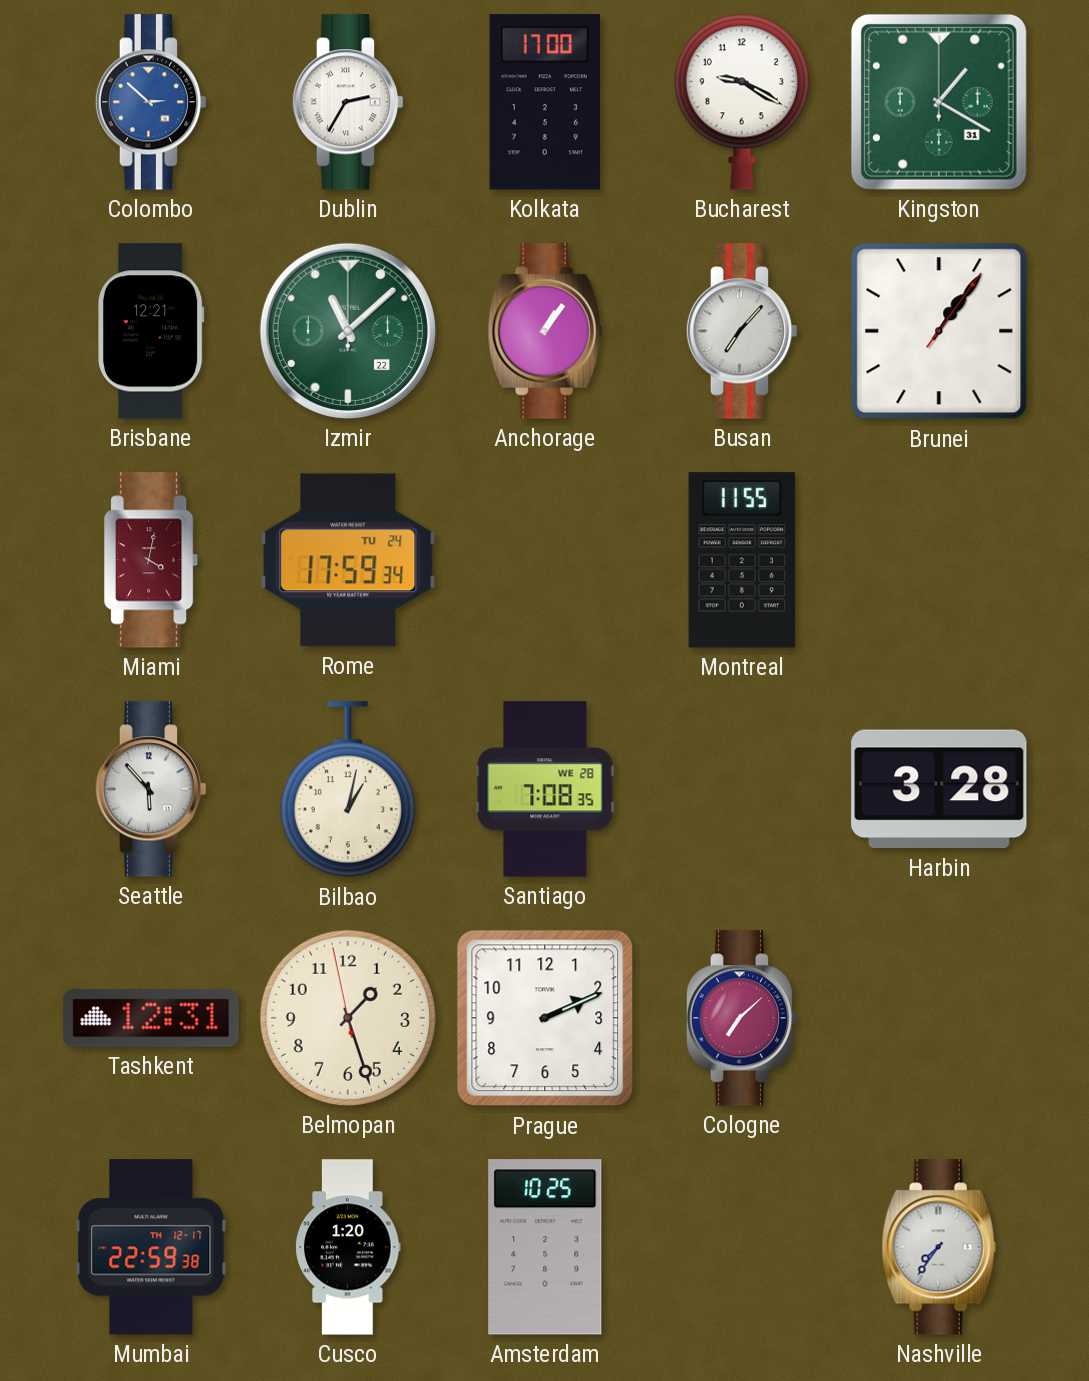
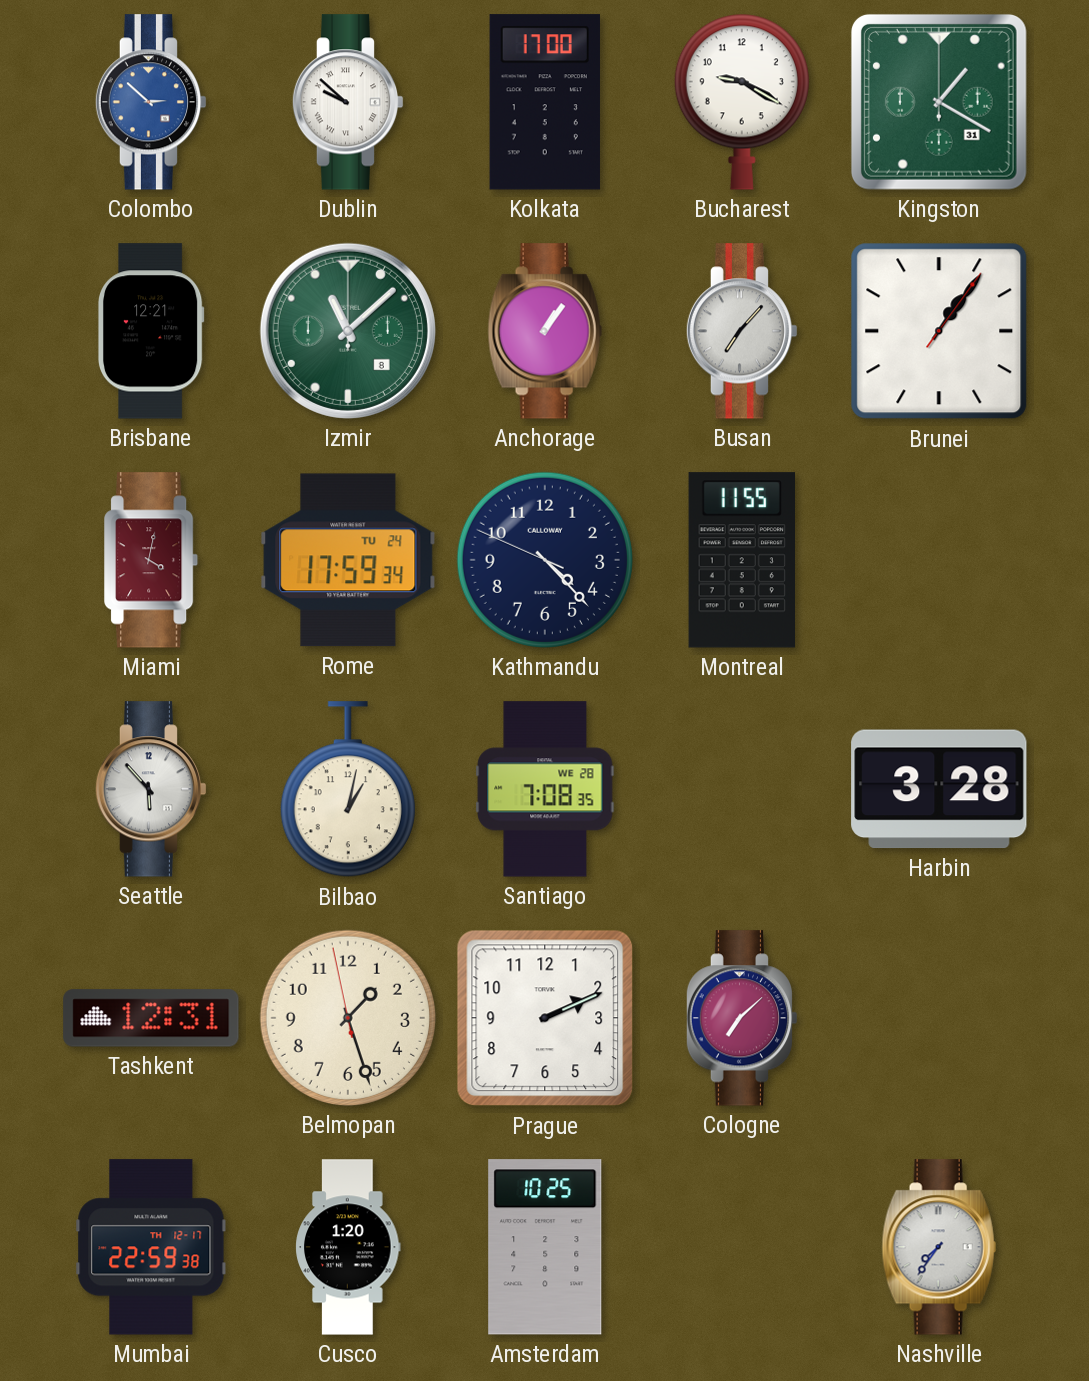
Dublin: 2:35 -> 9:52
Izmir date: 22 -> 8
Kathmandu: none -> 4:22
